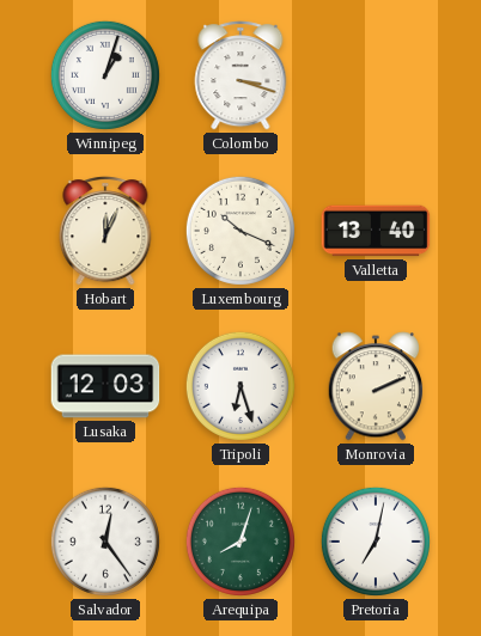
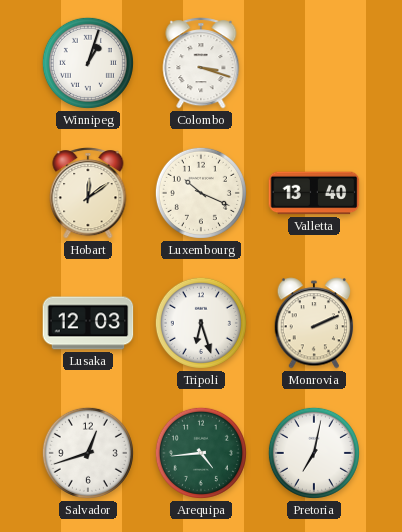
Hobart: 12:04 -> 12:09
Salvador: 12:24 -> 12:42
Arequipa: 8:03 -> 4:44
